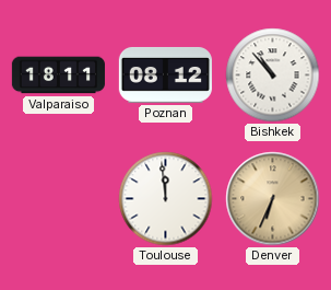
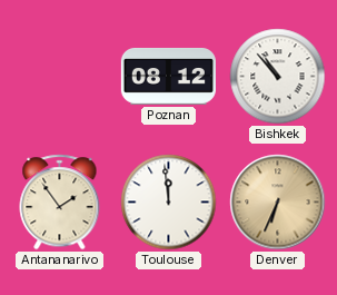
Valparaiso: 18:11 -> none
Antananarivo: none -> 1:54
